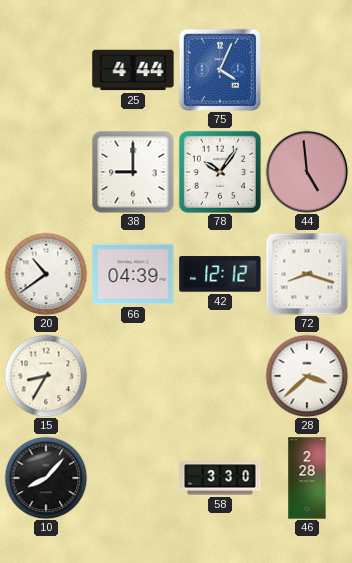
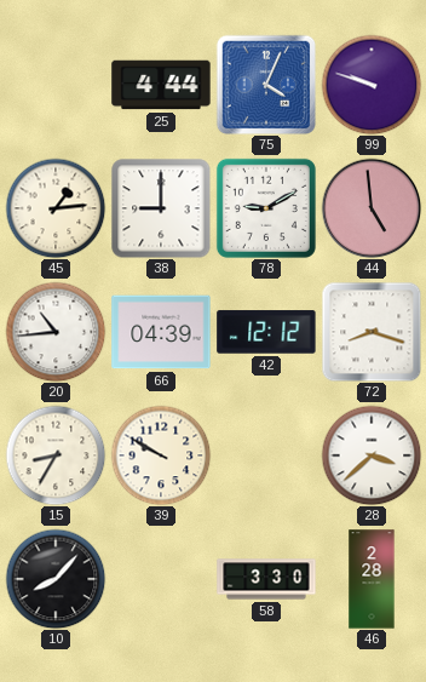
99: none -> 9:48
45: none -> 1:14
78: 10:06 -> 9:10
20: 10:39 -> 10:44
39: none -> 9:50
